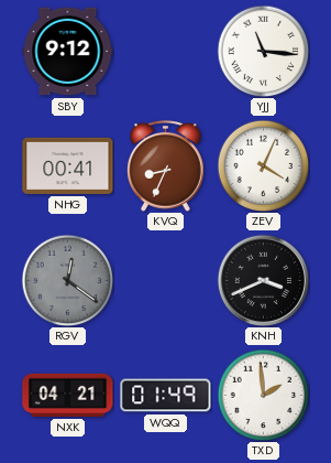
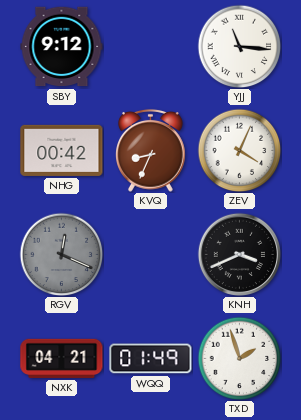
NHG: 00:41 -> 00:42
RGV: 12:21 -> 12:19
TXD: 1:59 -> 1:57
